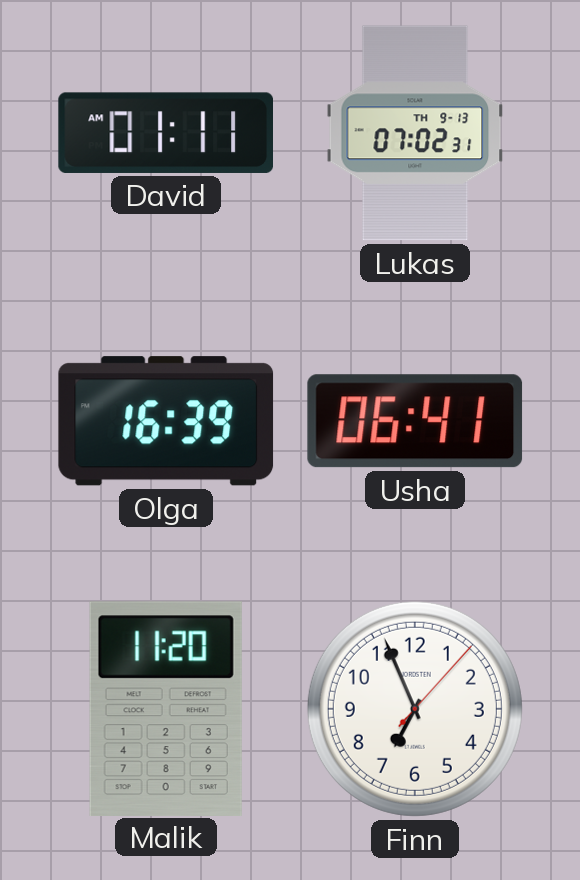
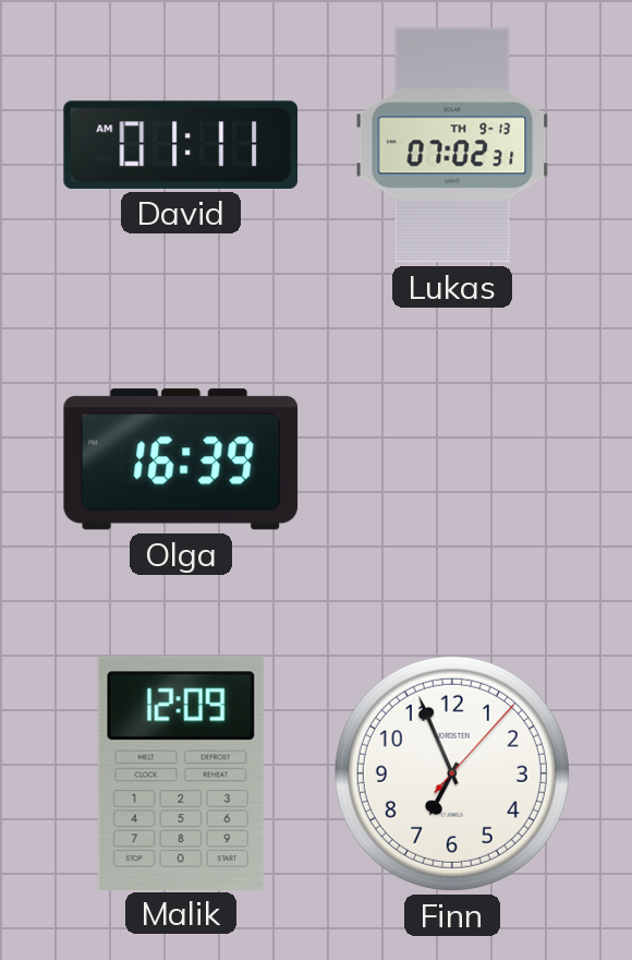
Usha: 06:41 -> none
Malik: 11:20 -> 12:09
